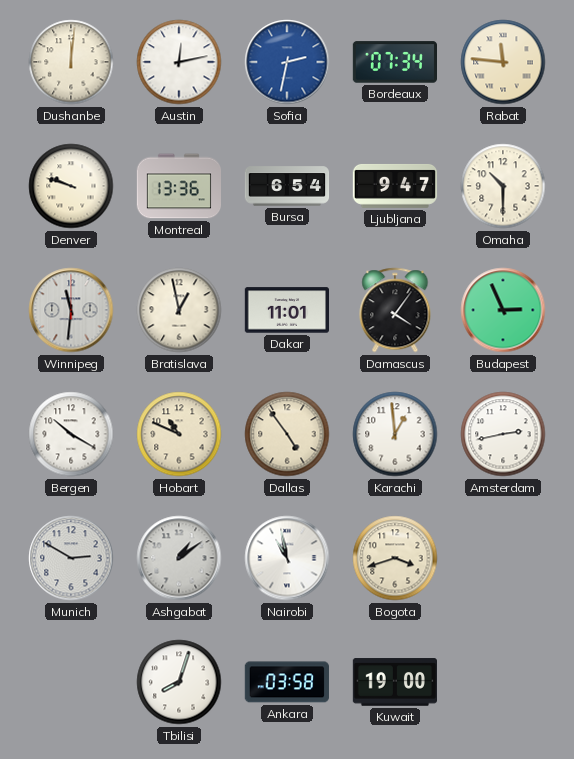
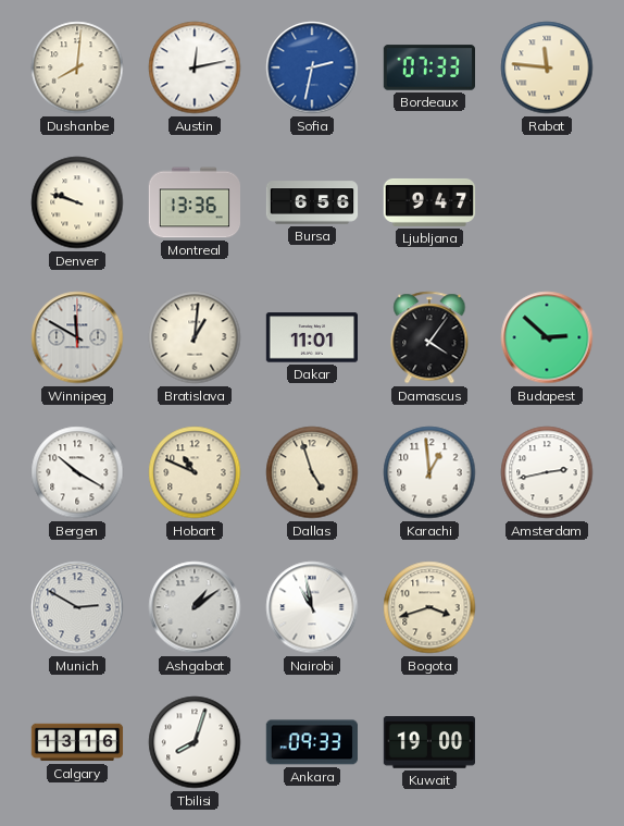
Dushanbe: 12:01 -> 8:01
Bordeaux: 07:34 -> 07:33
Bursa: 6:54 -> 6:56
Omaha: 10:30 -> none
Winnipeg: 11:31 -> 11:50
Bratislava: 12:58 -> 1:01
Budapest: 2:56 -> 2:52
Dallas: 4:54 -> 4:57
Calgary: none -> 13:16
Ankara: 03:58 -> 09:33
